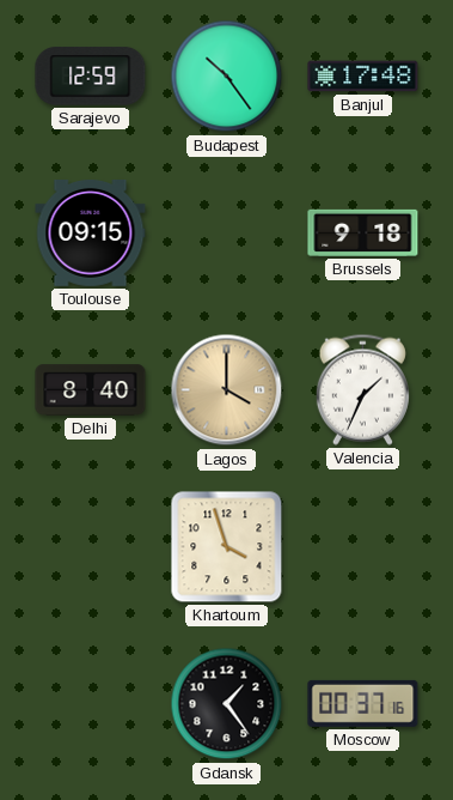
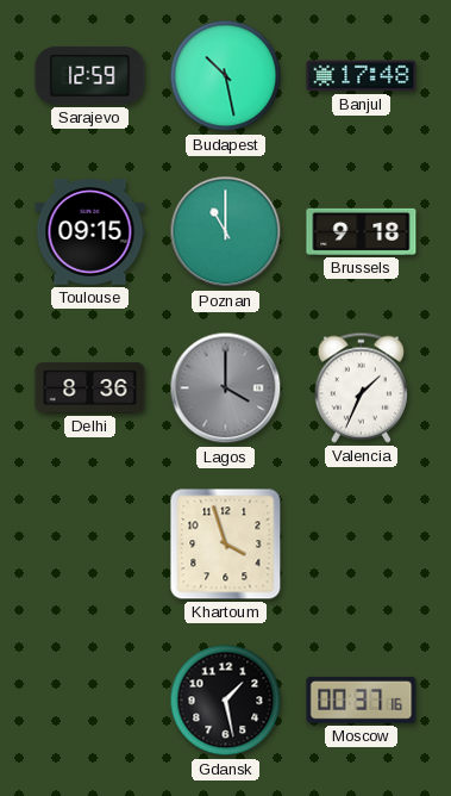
Budapest: 10:24 -> 10:28
Poznan: none -> 11:00
Delhi: 8:40 -> 8:36
Lagos dial: champagne -> grey
Gdansk: 1:24 -> 1:28
